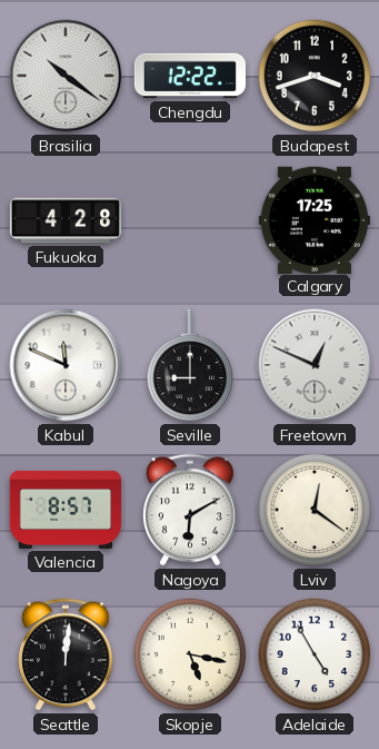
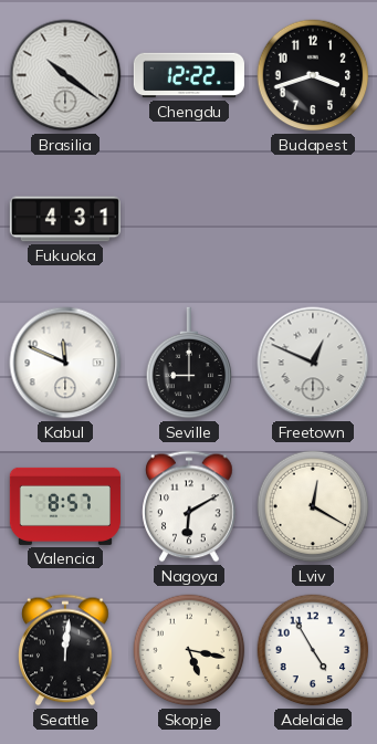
Fukuoka: 4:28 -> 4:31
Calgary: 17:25 -> none
Lviv: 12:21 -> 12:20
